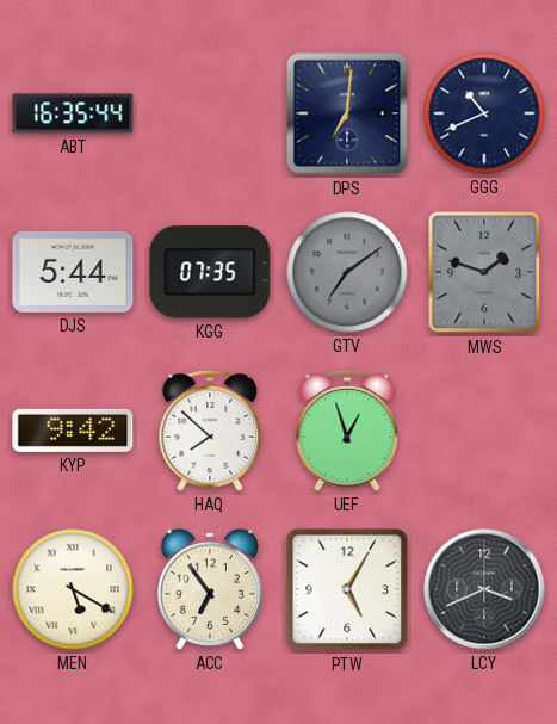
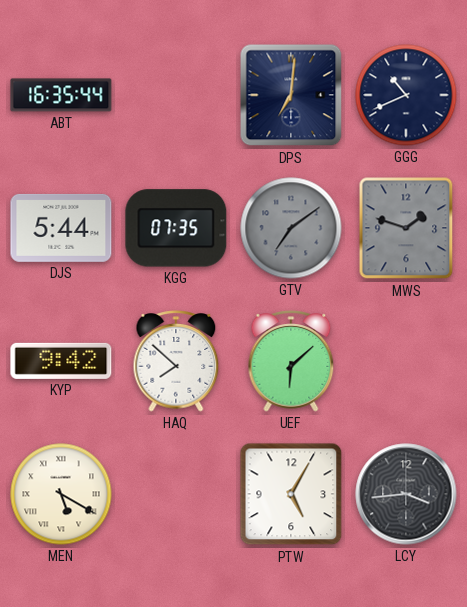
UEF: 12:57 -> 6:08
ACC: 6:54 -> none
LCY: 3:41 -> 3:44
